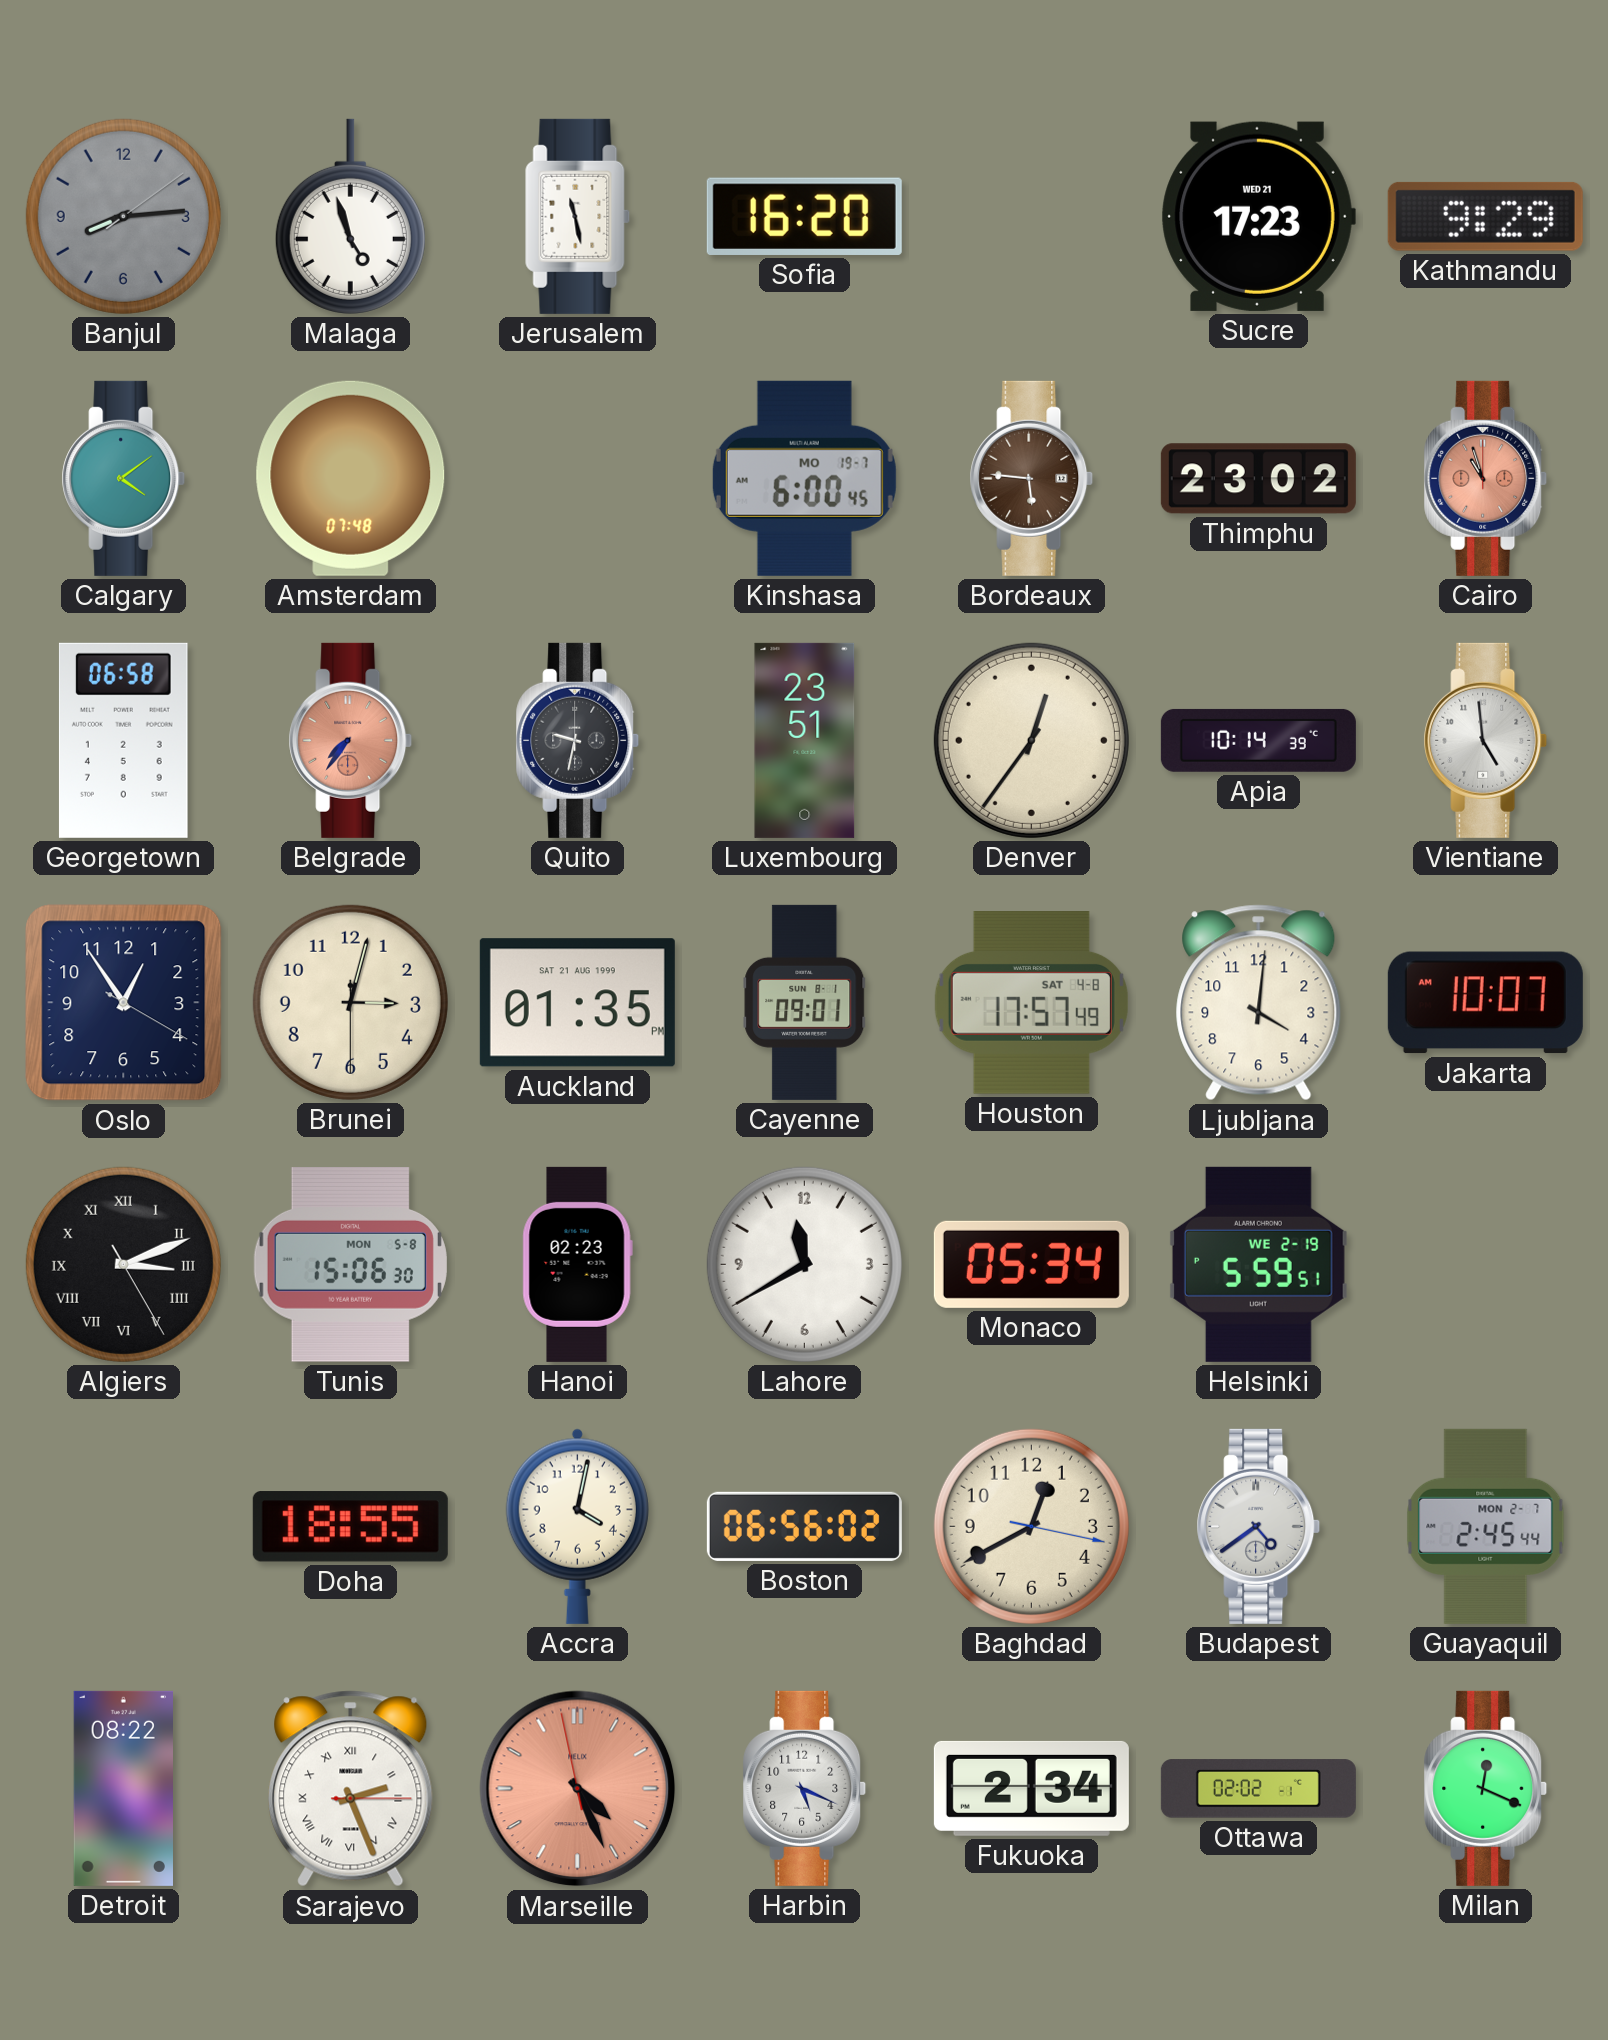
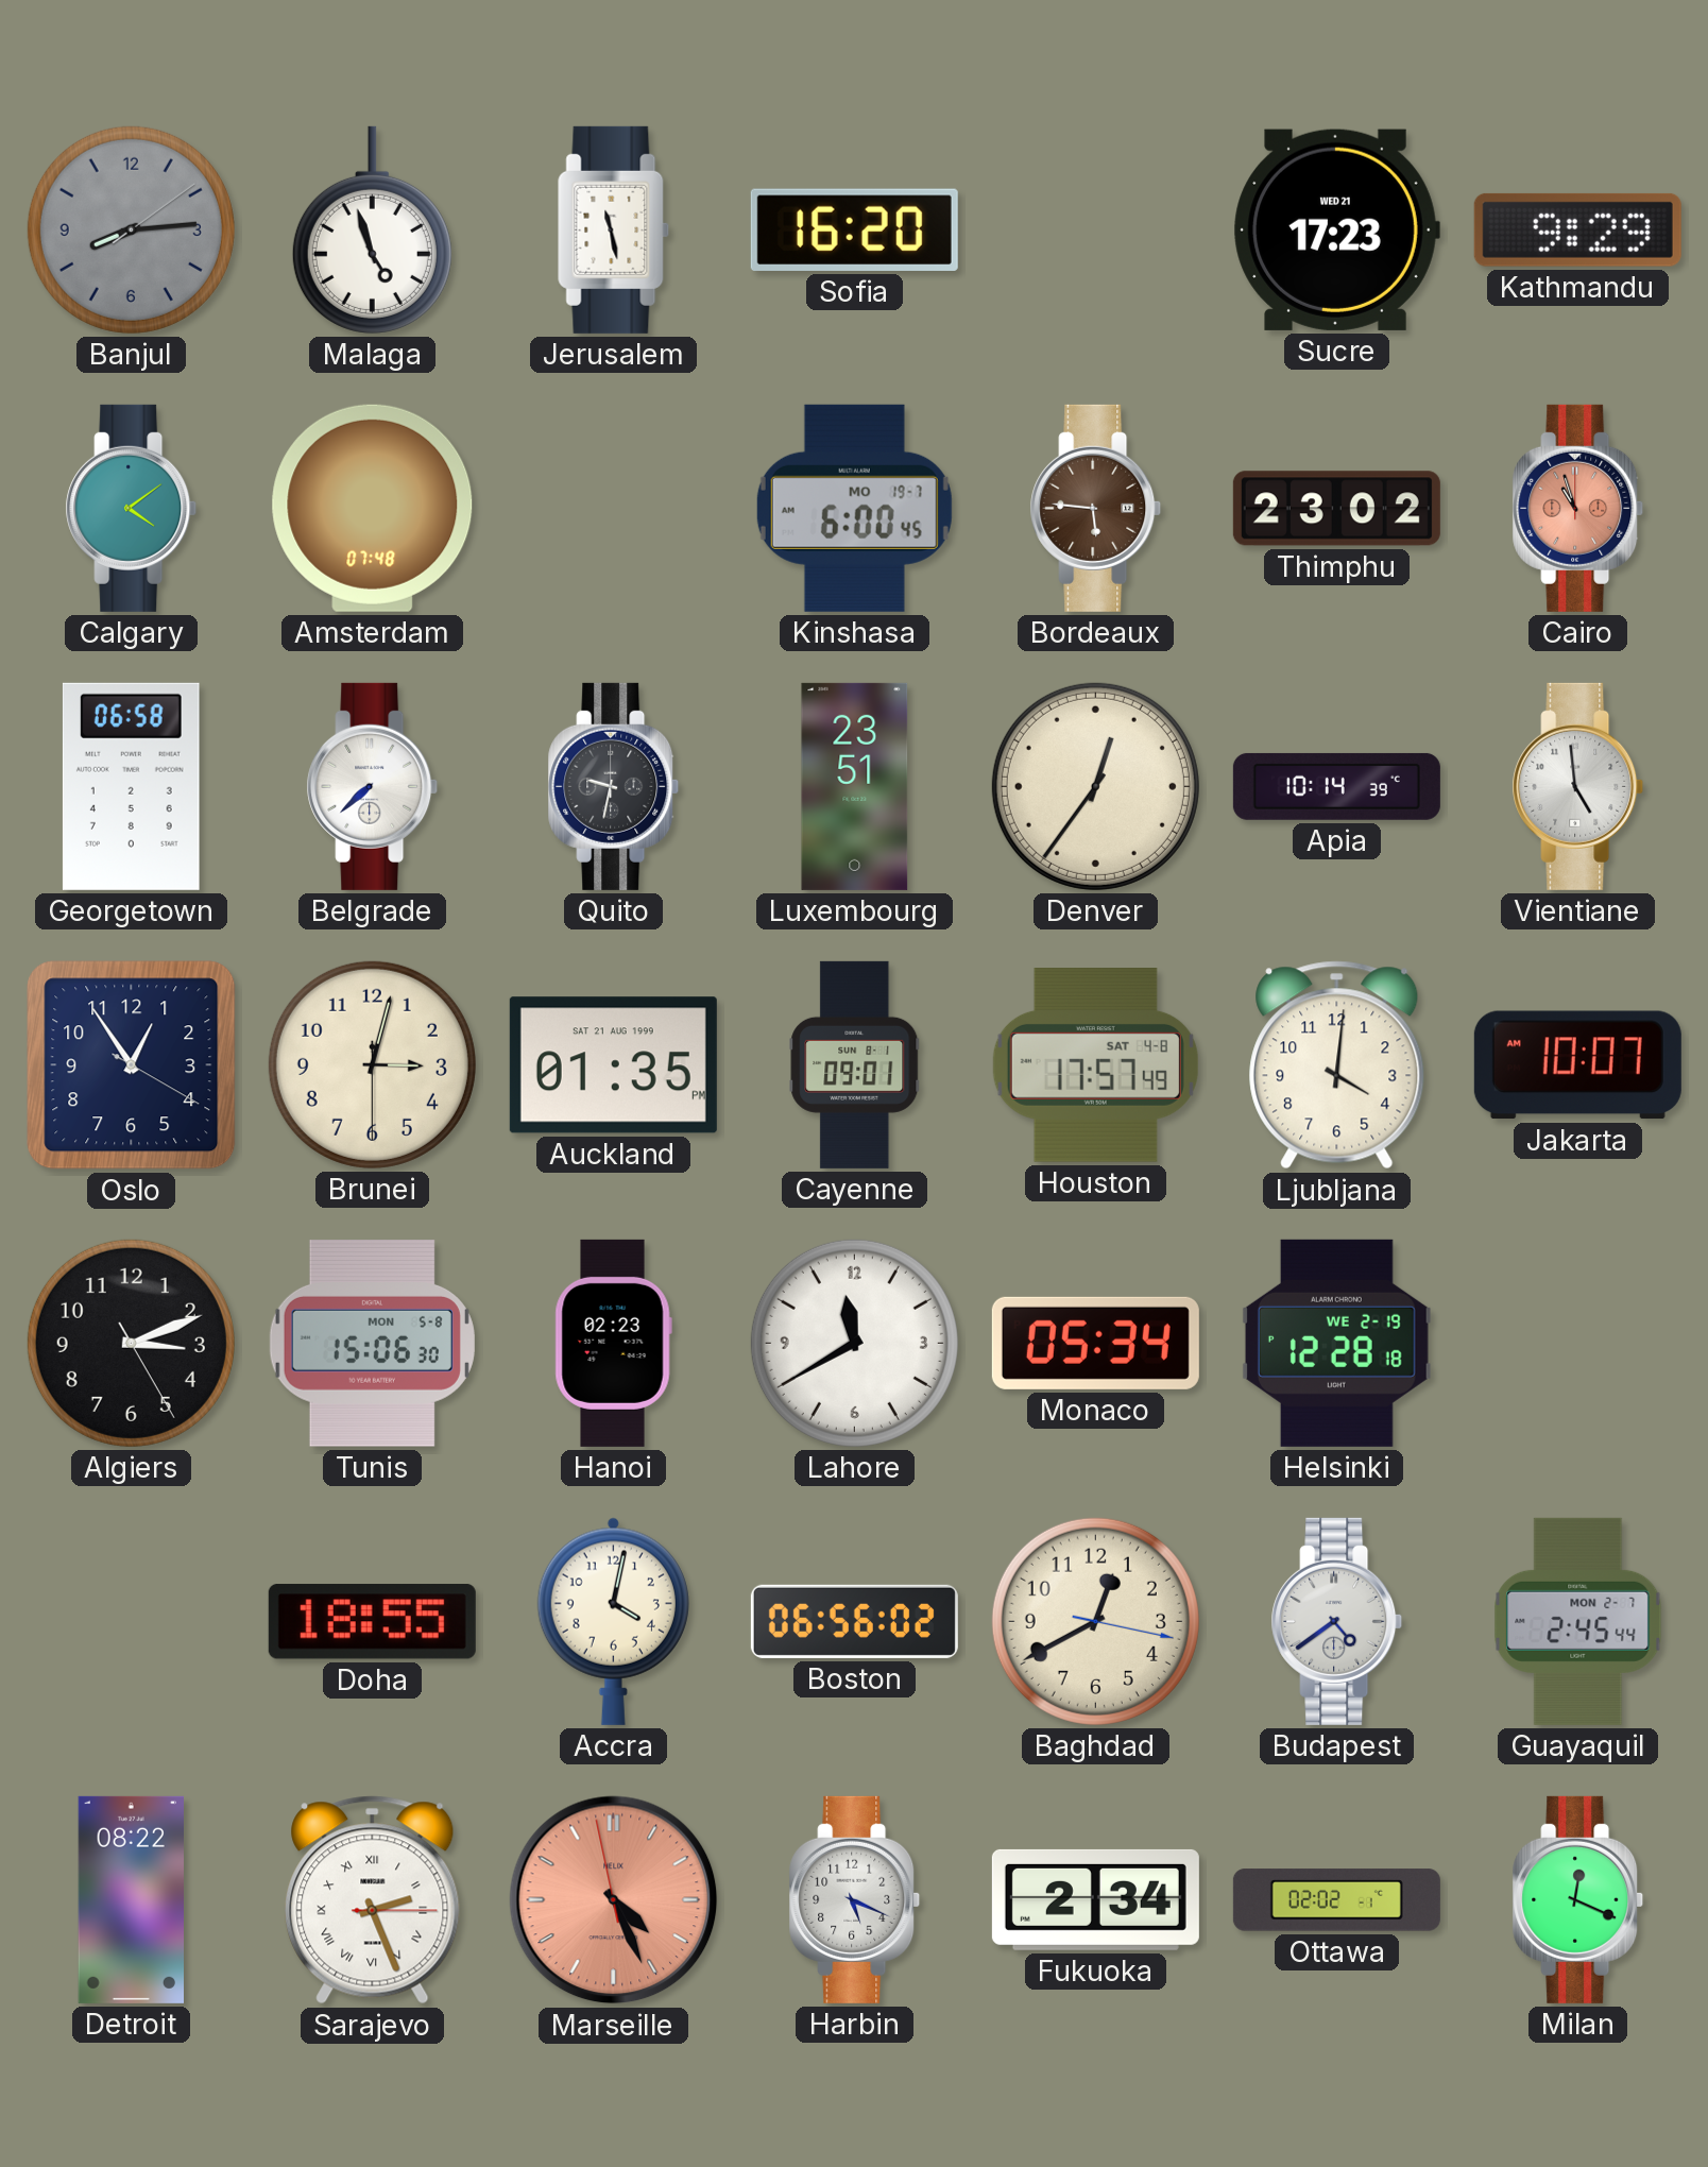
Belgrade: 7:36 -> 7:38
Belgrade dial: salmon -> white
Algiers numerals: Roman -> Arabic
Helsinki: 5:59 -> 12:28
